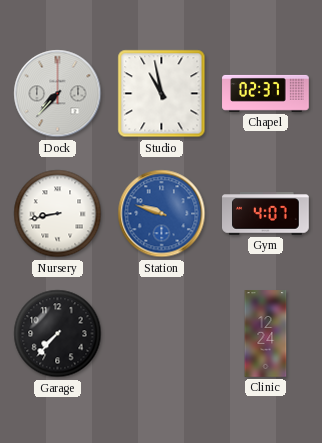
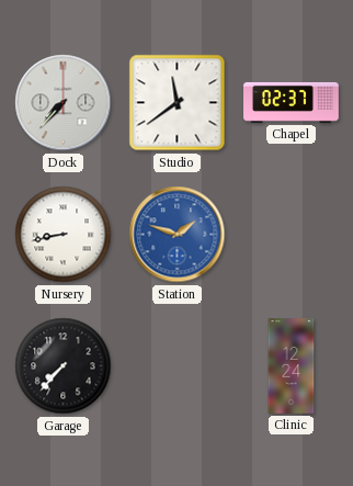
Studio: 10:58 -> 11:39
Station: 9:48 -> 1:48
Gym: 4:07 -> none
